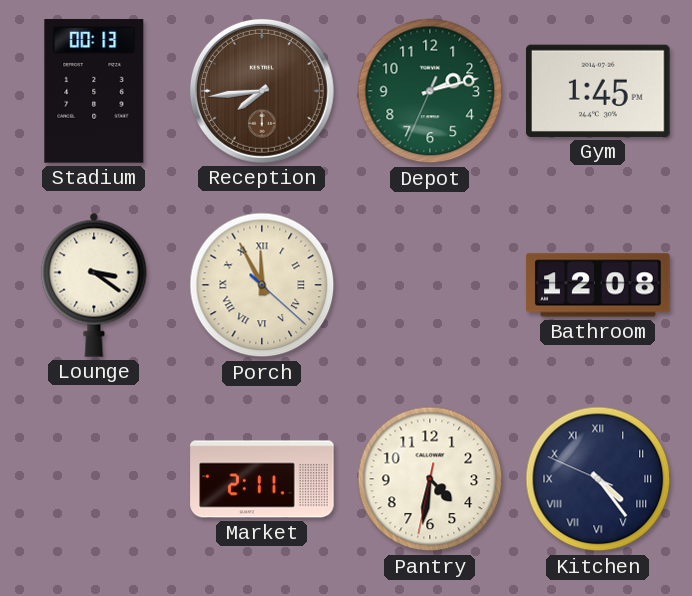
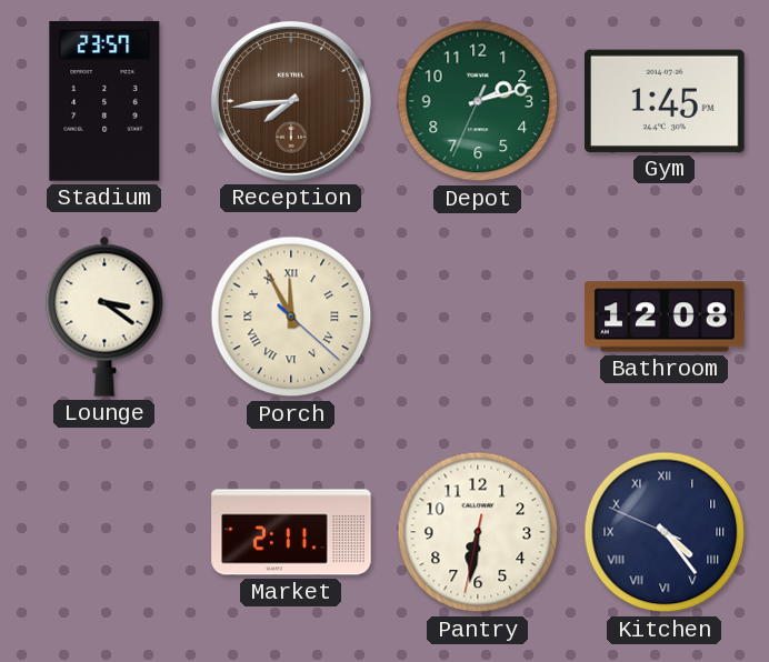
Stadium: 00:13 -> 23:57
Pantry: 4:31 -> 6:31
